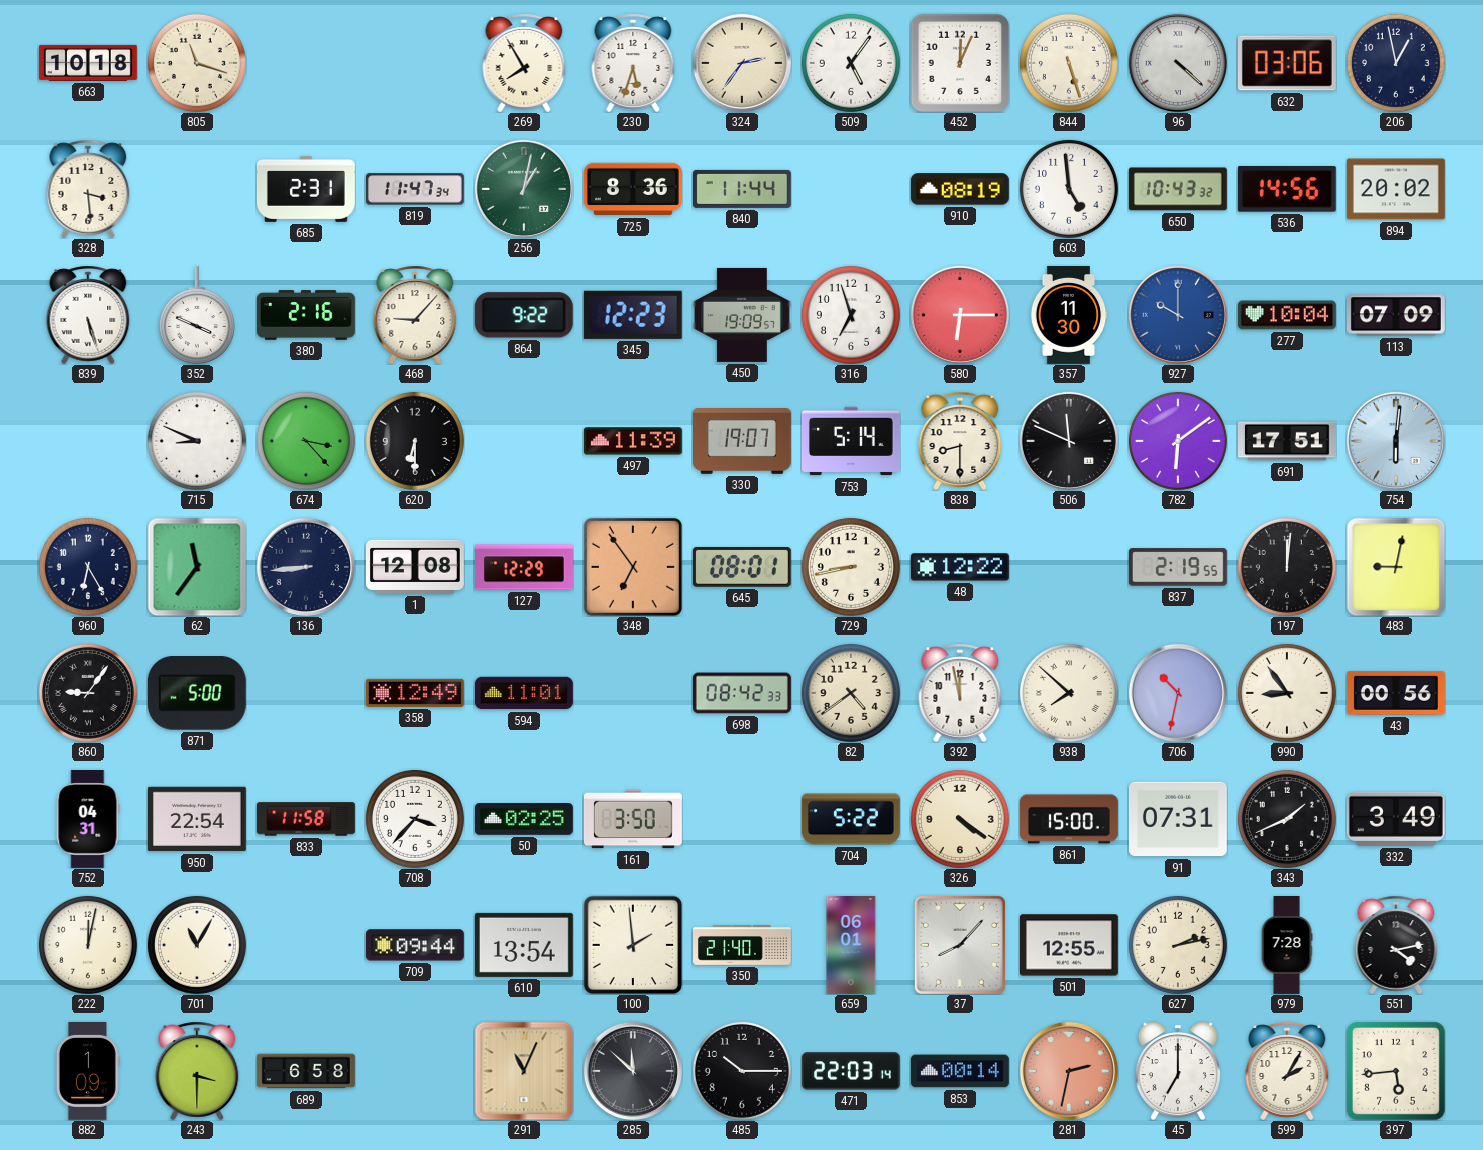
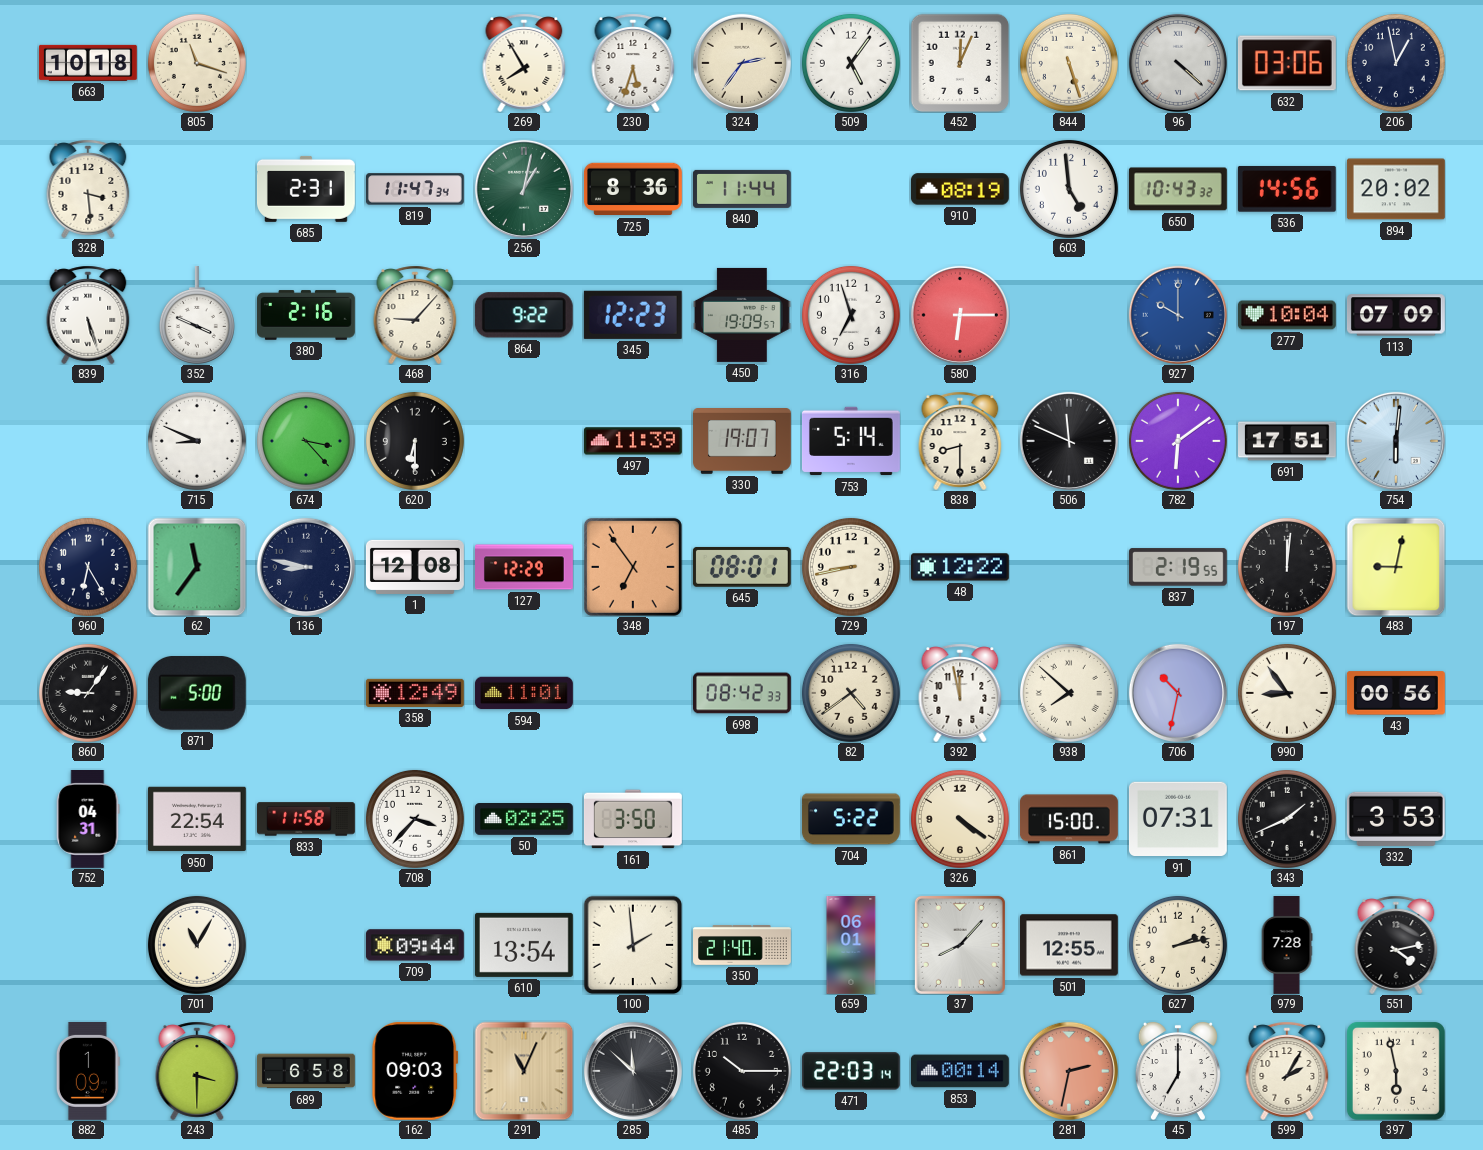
357: 11:30 -> none
136: 8:44 -> 8:47
332: 3:49 -> 3:53
222: 12:02 -> none
162: none -> 09:03
397: 5:44 -> 5:58
